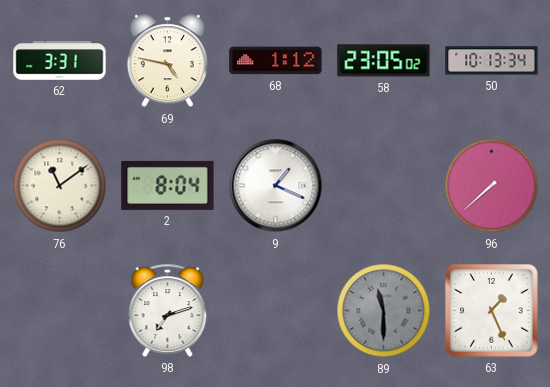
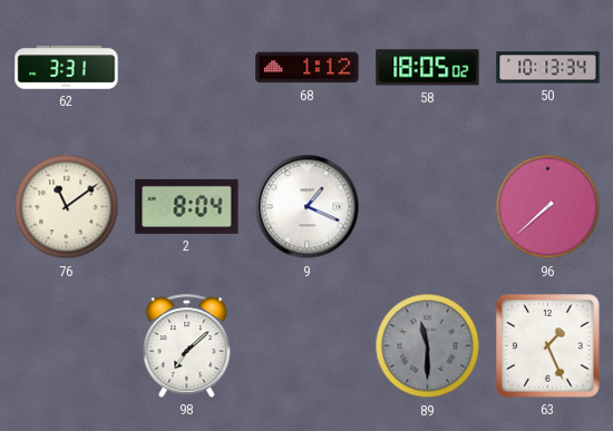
69: 4:47 -> none
58: 23:05 -> 18:05
98: 7:12 -> 7:08
